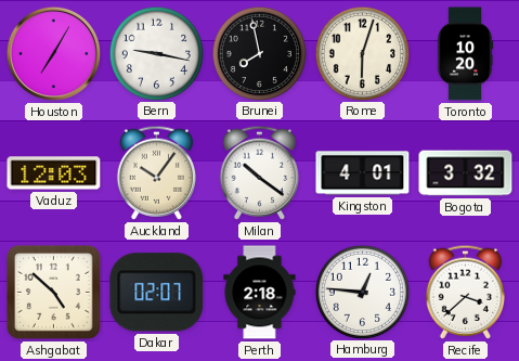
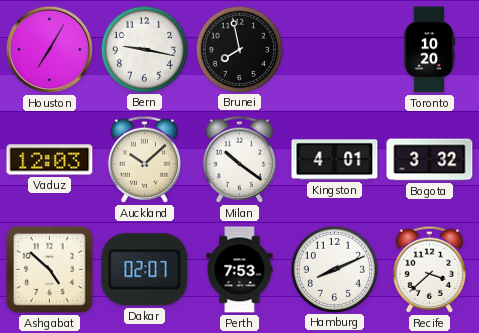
Rome: 6:03 -> none
Auckland: 10:06 -> 10:08
Perth: 2:18 -> 7:53
Hamburg: 12:46 -> 8:11
